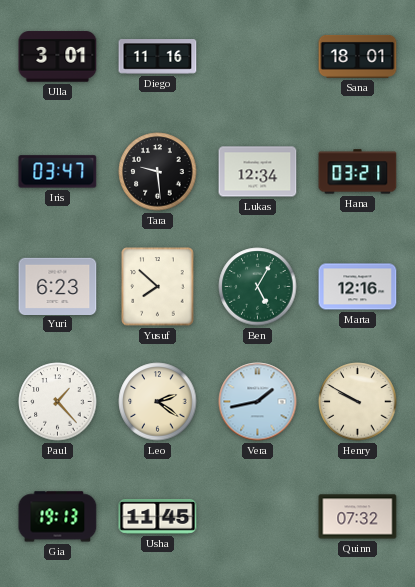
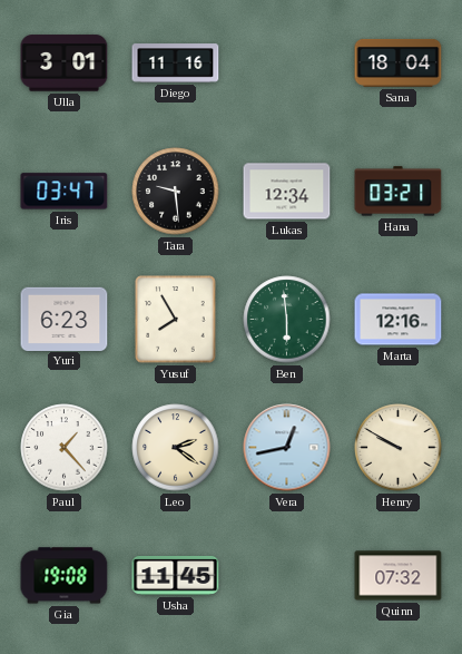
Sana: 18:01 -> 18:04
Yusuf: 7:52 -> 7:55
Ben: 5:05 -> 5:59
Vera: 1:43 -> 12:43
Gia: 19:13 -> 19:08
